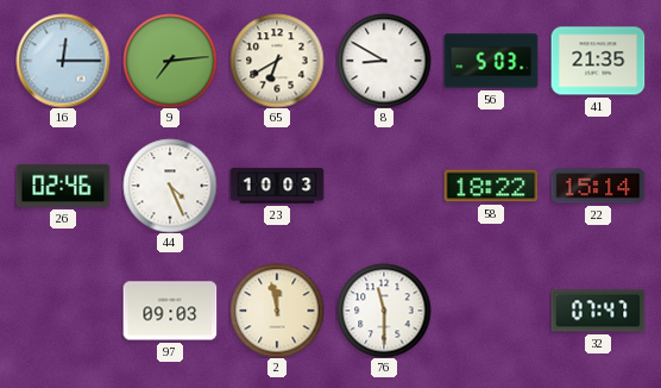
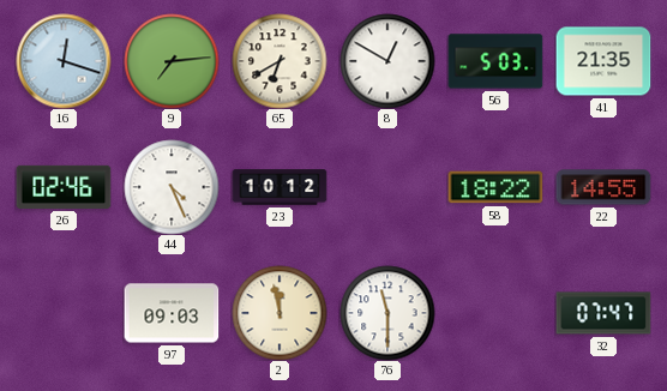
16: 12:15 -> 12:18
8: 8:50 -> 12:50
23: 10:03 -> 10:12
22: 15:14 -> 14:55
